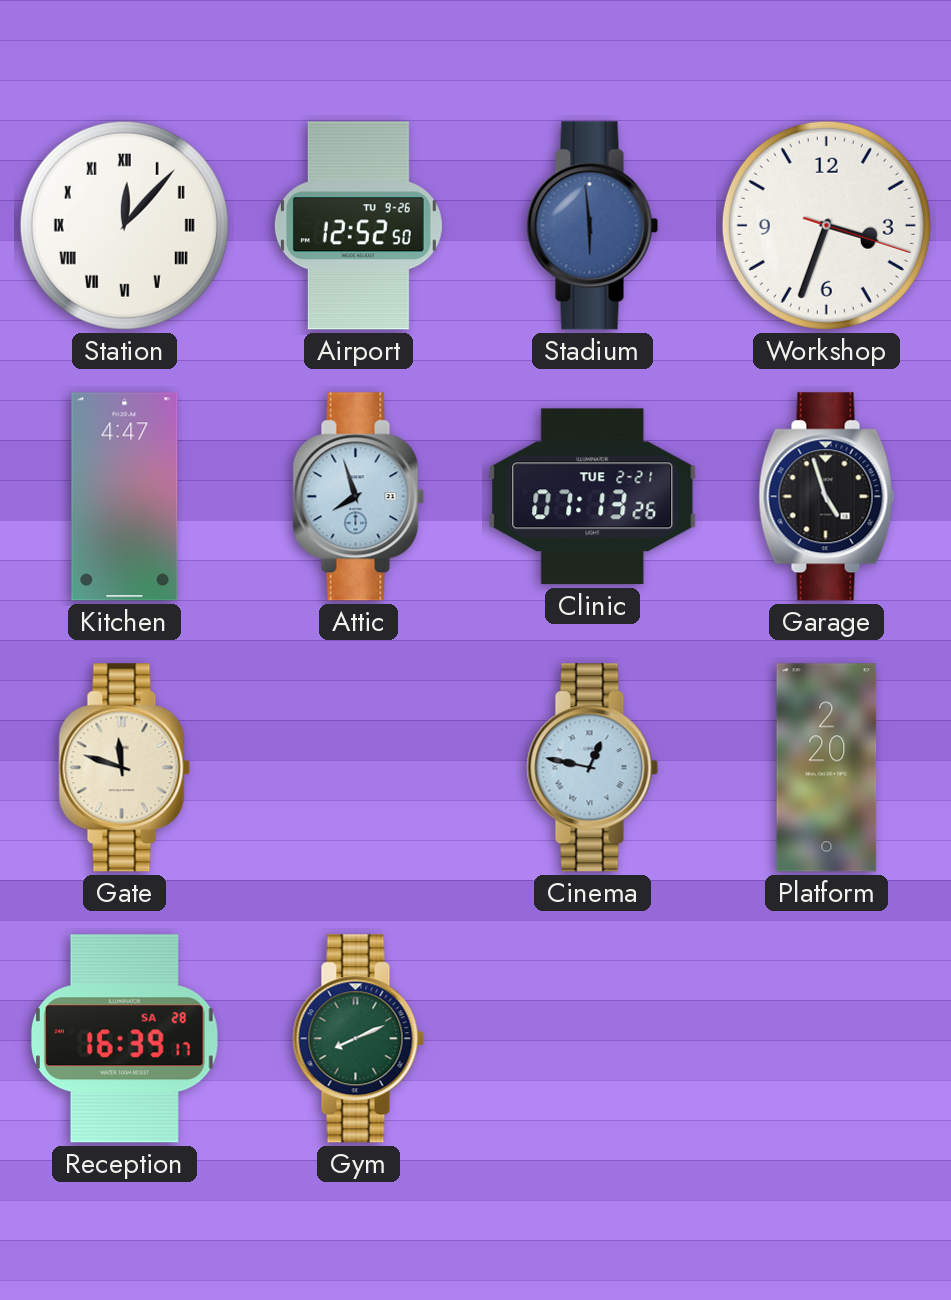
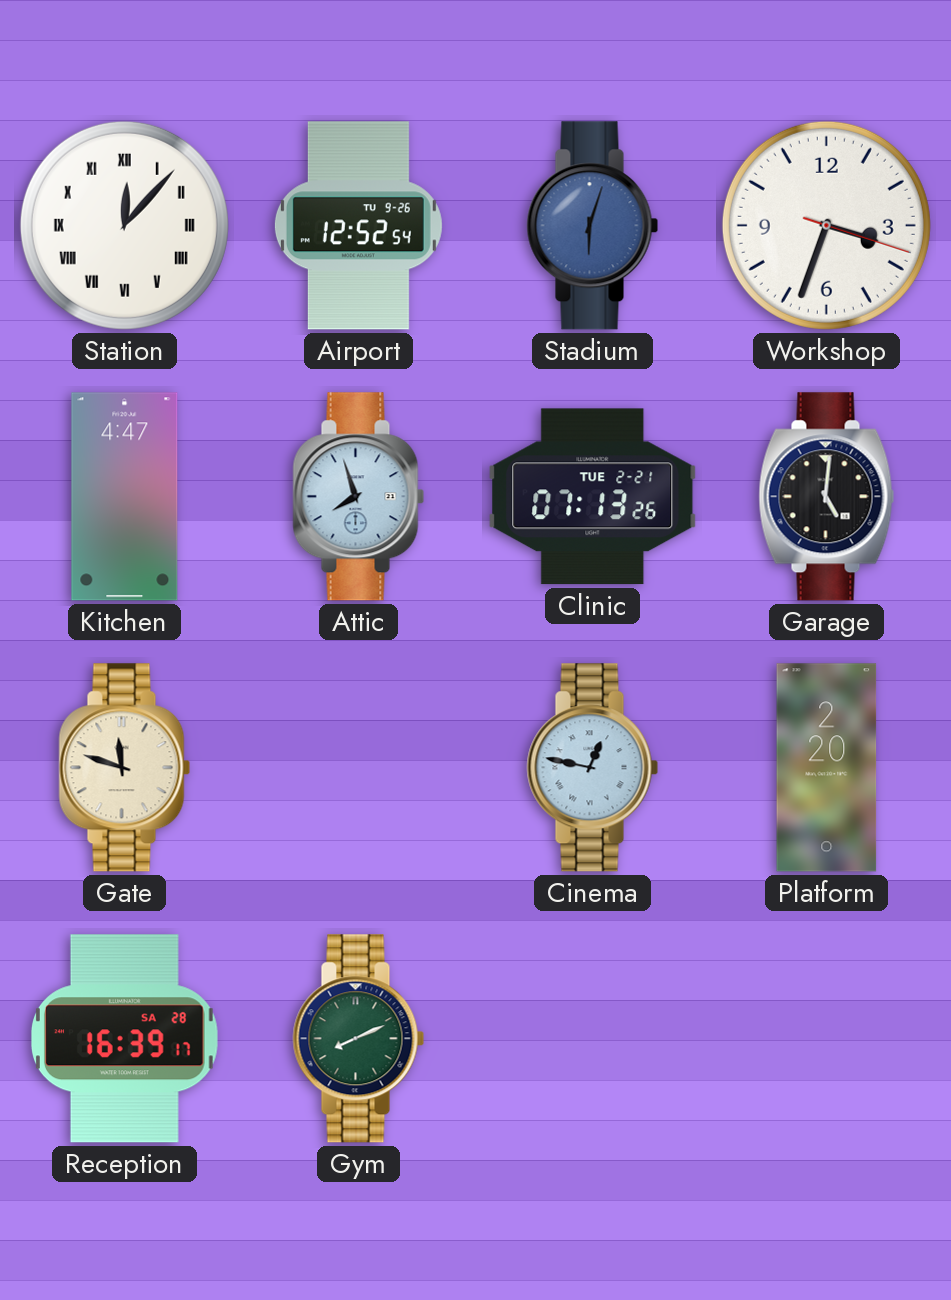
Airport: 12:52:50 -> 12:52:54
Stadium: 5:59 -> 6:03
Garage: 4:57 -> 5:01
